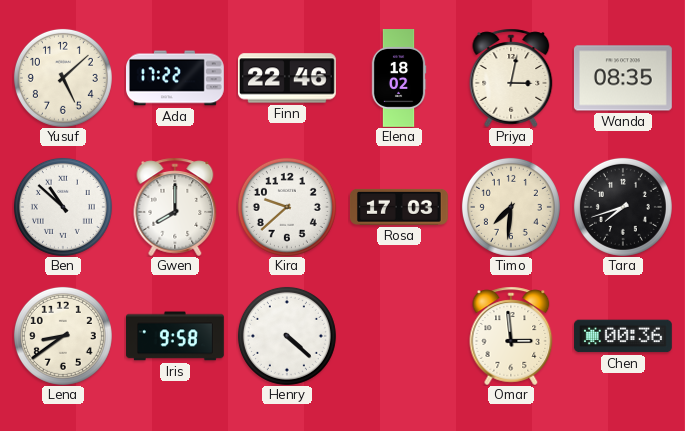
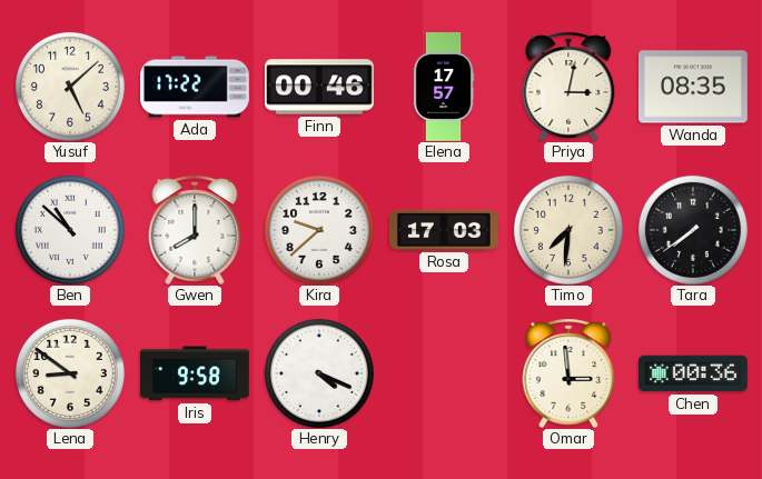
Finn: 22:46 -> 00:46
Elena: 18:02 -> 17:57
Tara: 7:42 -> 7:39
Lena: 8:39 -> 8:51
Henry: 4:22 -> 4:19
